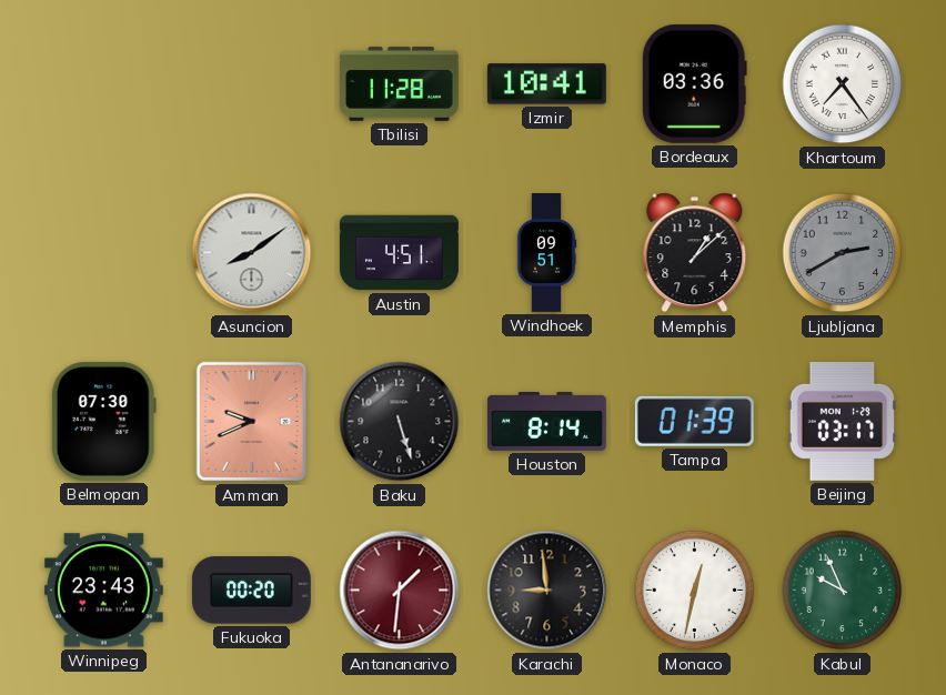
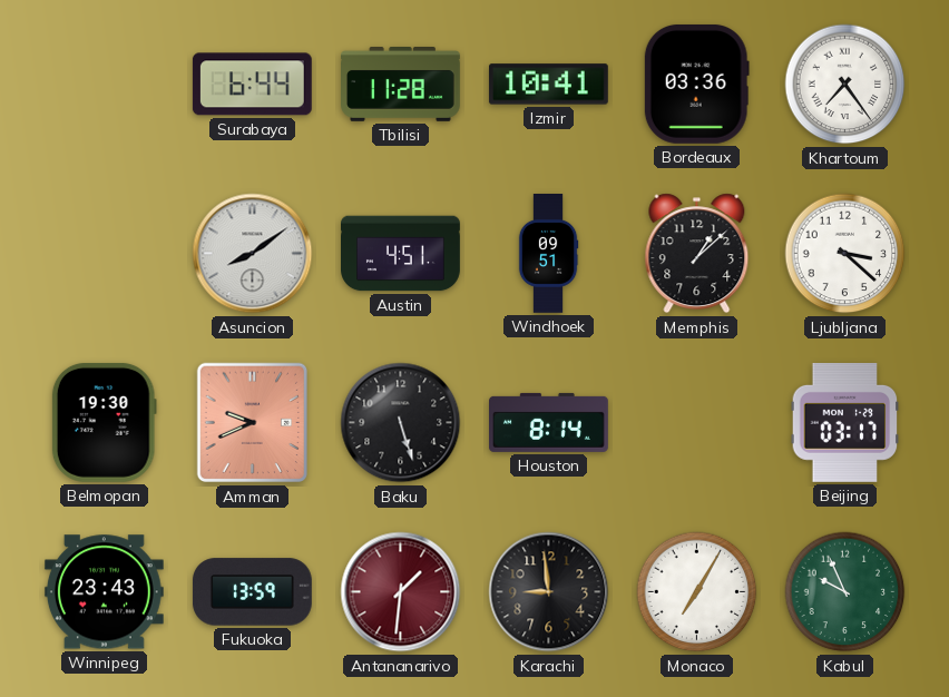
Surabaya: none -> 6:44
Ljubljana: 2:40 -> 3:22
Ljubljana dial: grey -> white
Belmopan: 07:30 -> 19:30
Tampa: 01:39 -> none
Fukuoka: 00:20 -> 13:59
Monaco: 12:32 -> 7:05
